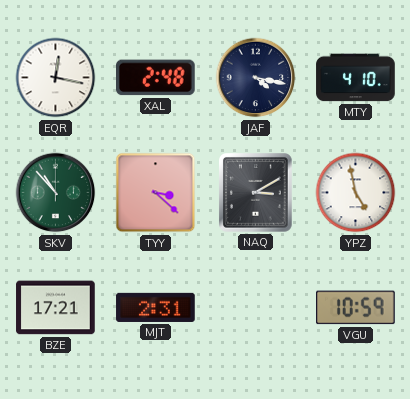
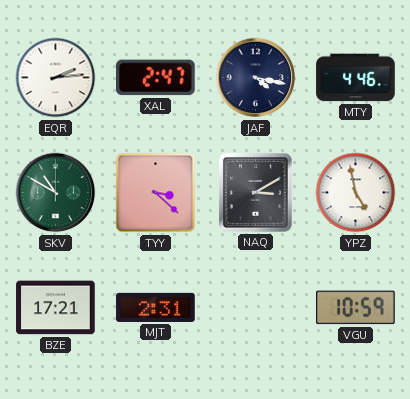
EQR: 12:17 -> 2:14
XAL: 2:48 -> 2:47
MTY: 4:10 -> 4:46
SKV: 10:53 -> 10:50
